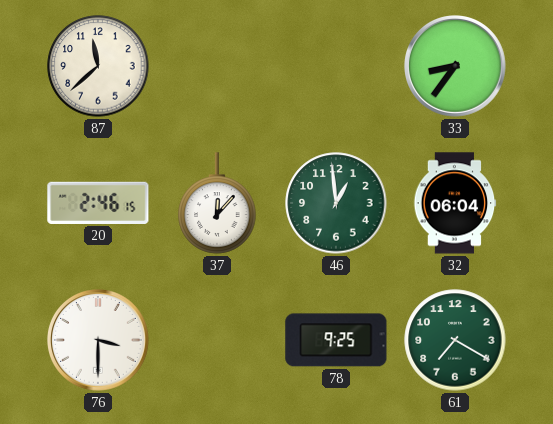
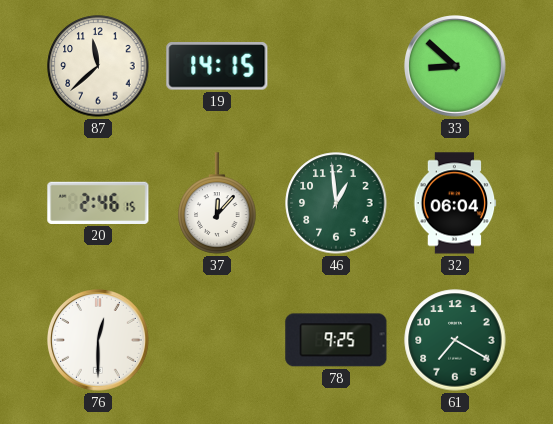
19: none -> 14:15
33: 8:36 -> 8:52
76: 3:30 -> 12:30
